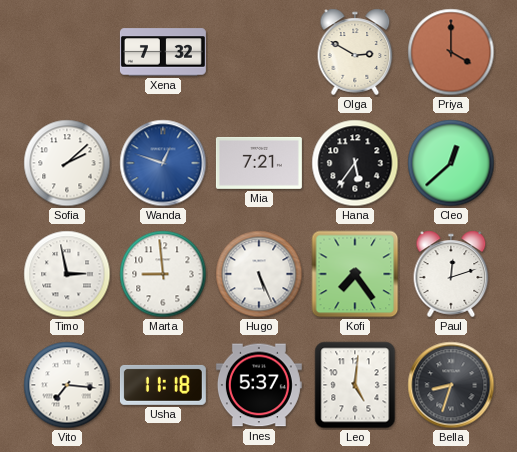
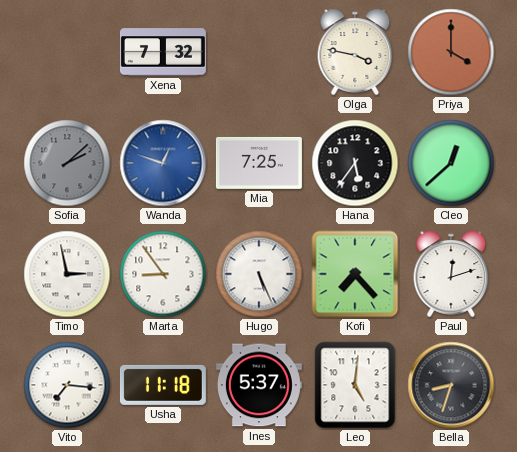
Olga: 2:50 -> 3:47
Sofia dial: white -> grey
Mia: 7:21 -> 7:25
Marta: 8:59 -> 8:54
Kofi: 7:24 -> 7:23
